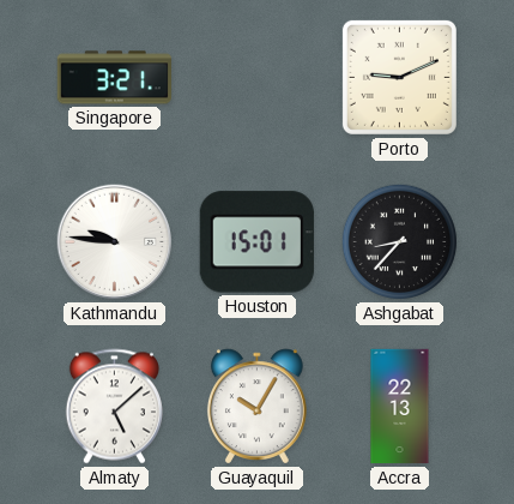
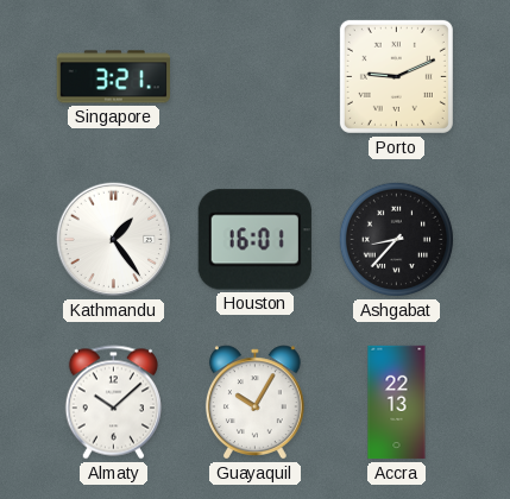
Kathmandu: 9:46 -> 1:24
Houston: 15:01 -> 16:01
Almaty: 5:08 -> 10:08
